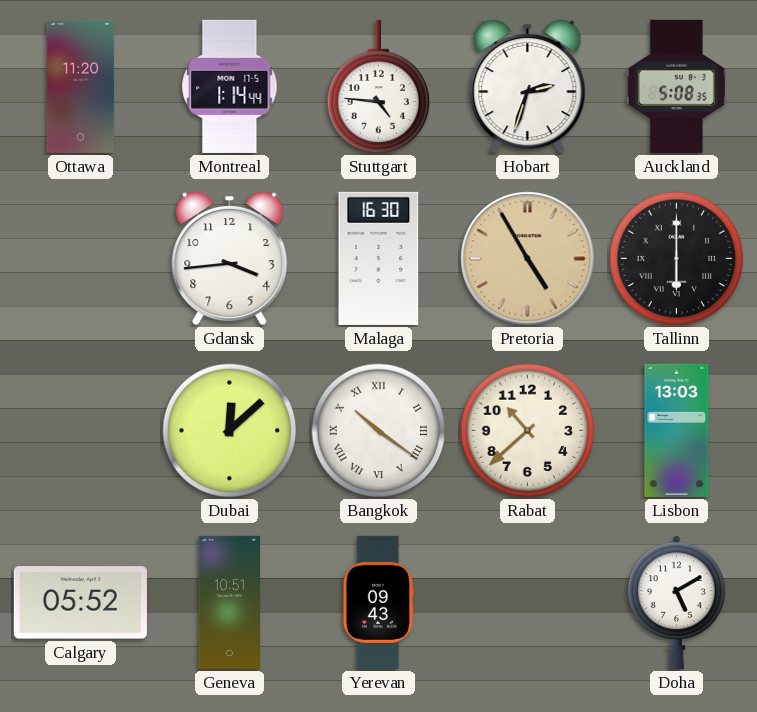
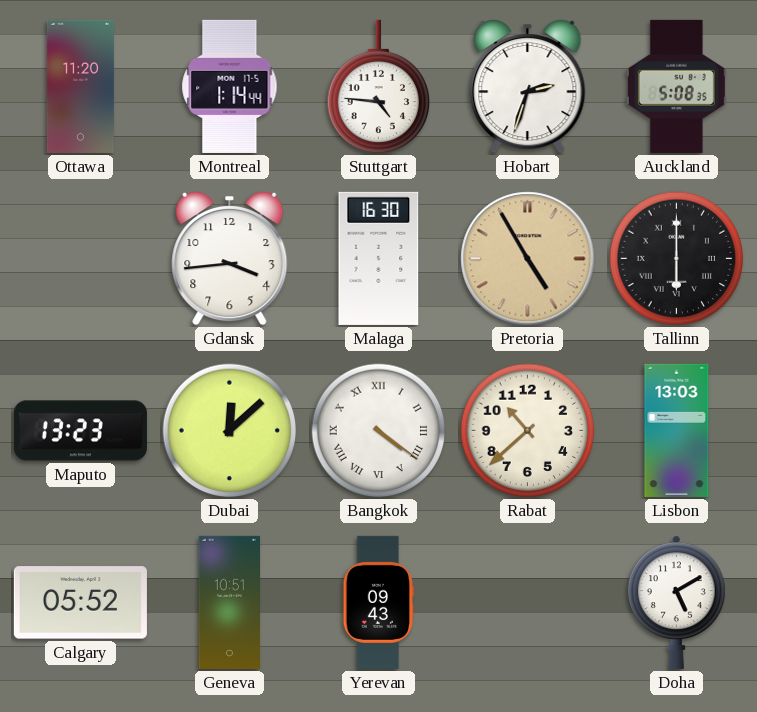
Maputo: none -> 13:23
Bangkok: 10:21 -> 4:21
